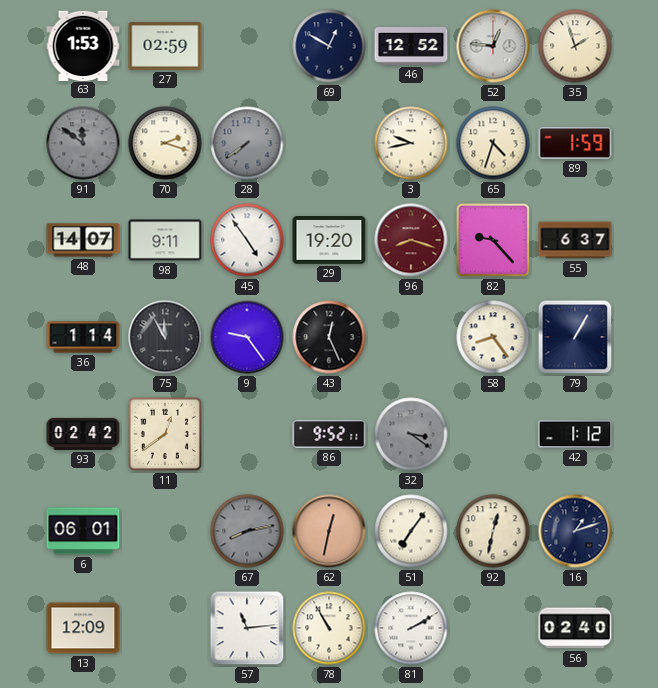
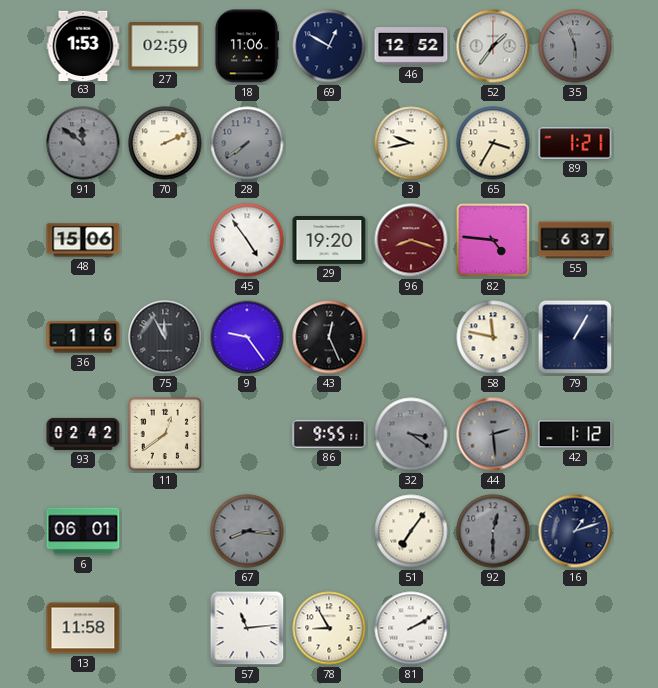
18: none -> 11:06
52: 12:46 -> 1:36
35: 1:57 -> 5:57
35 dial: cream -> grey
70: 2:18 -> 2:11
65: 4:33 -> 3:35
89: 1:59 -> 1:21
48: 14:07 -> 15:06
98: 9:11 -> none
82: 9:23 -> 4:46
36: 1:14 -> 1:16
58: 8:24 -> 11:47
86: 9:52 -> 9:55
44: none -> 2:29
67: 8:13 -> 8:16
62: 12:32 -> none
92: 12:32 -> 12:30
92 dial: cream -> grey
13: 12:09 -> 11:58
78: 10:55 -> 8:55
56: 02:40 -> none
